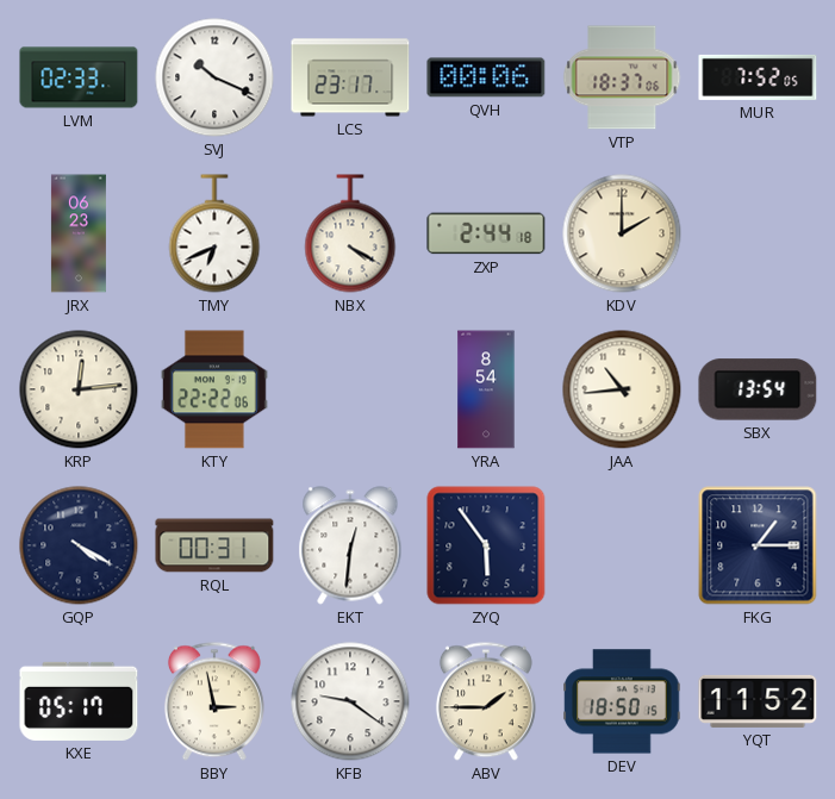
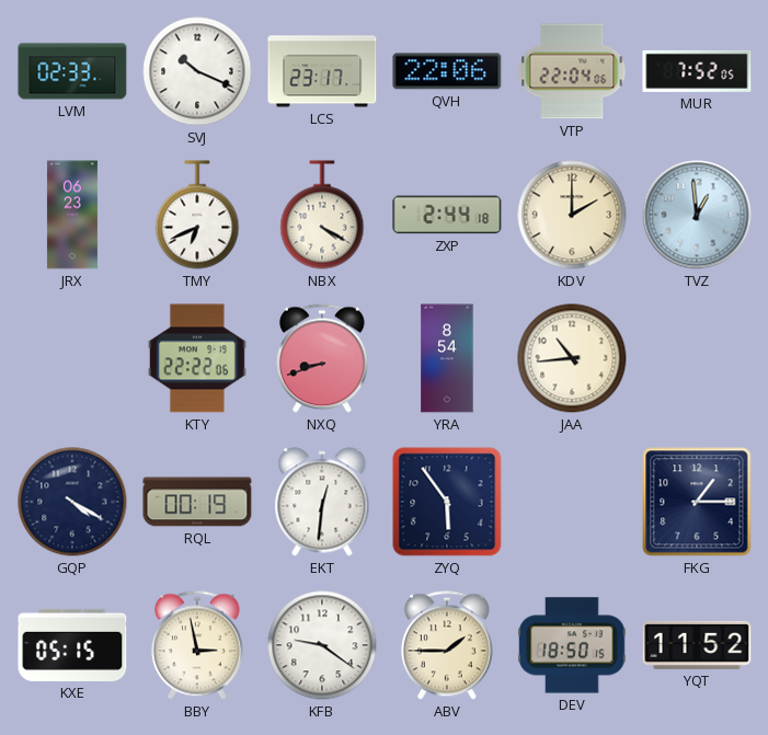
QVH: 00:06 -> 22:06
VTP: 18:37 -> 22:04
TVZ: none -> 12:59
KRP: 12:14 -> none
NXQ: none -> 8:42
SBX: 13:54 -> none
RQL: 00:31 -> 00:19
KXE: 05:17 -> 05:15
